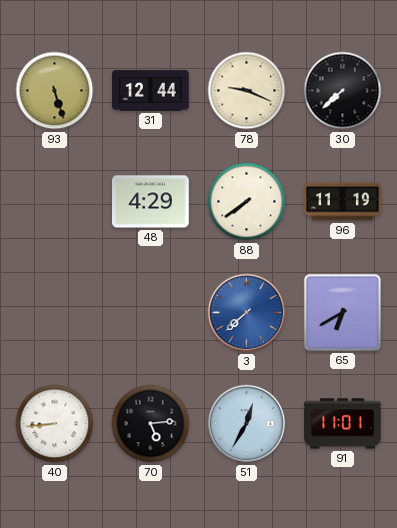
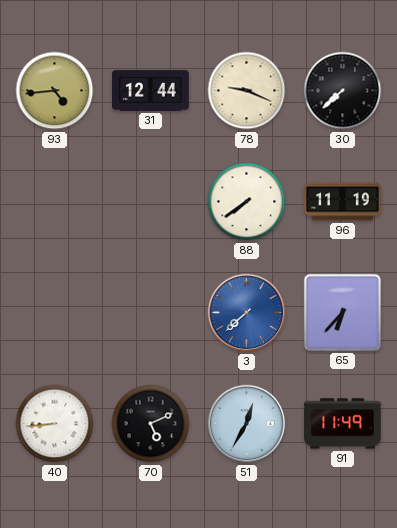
93: 5:27 -> 4:44
48: 4:29 -> none
65: 6:40 -> 6:37
70: 5:14 -> 5:11
91: 11:01 -> 11:49
